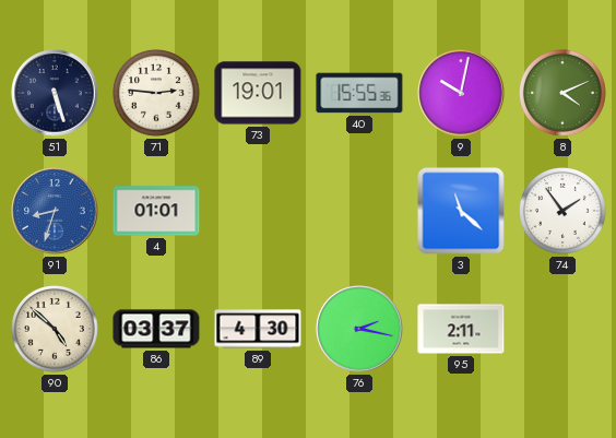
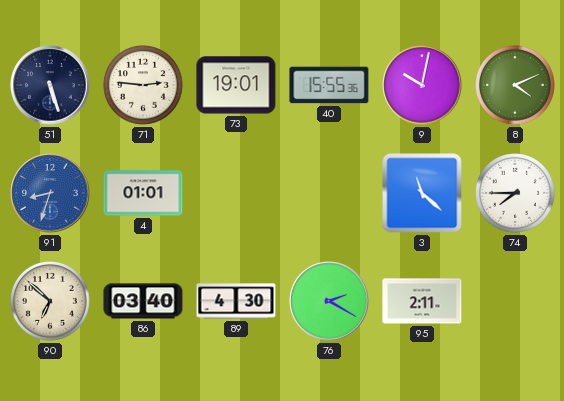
74: 1:54 -> 7:45
90: 4:52 -> 6:52
86: 03:37 -> 03:40
76: 2:17 -> 2:20
